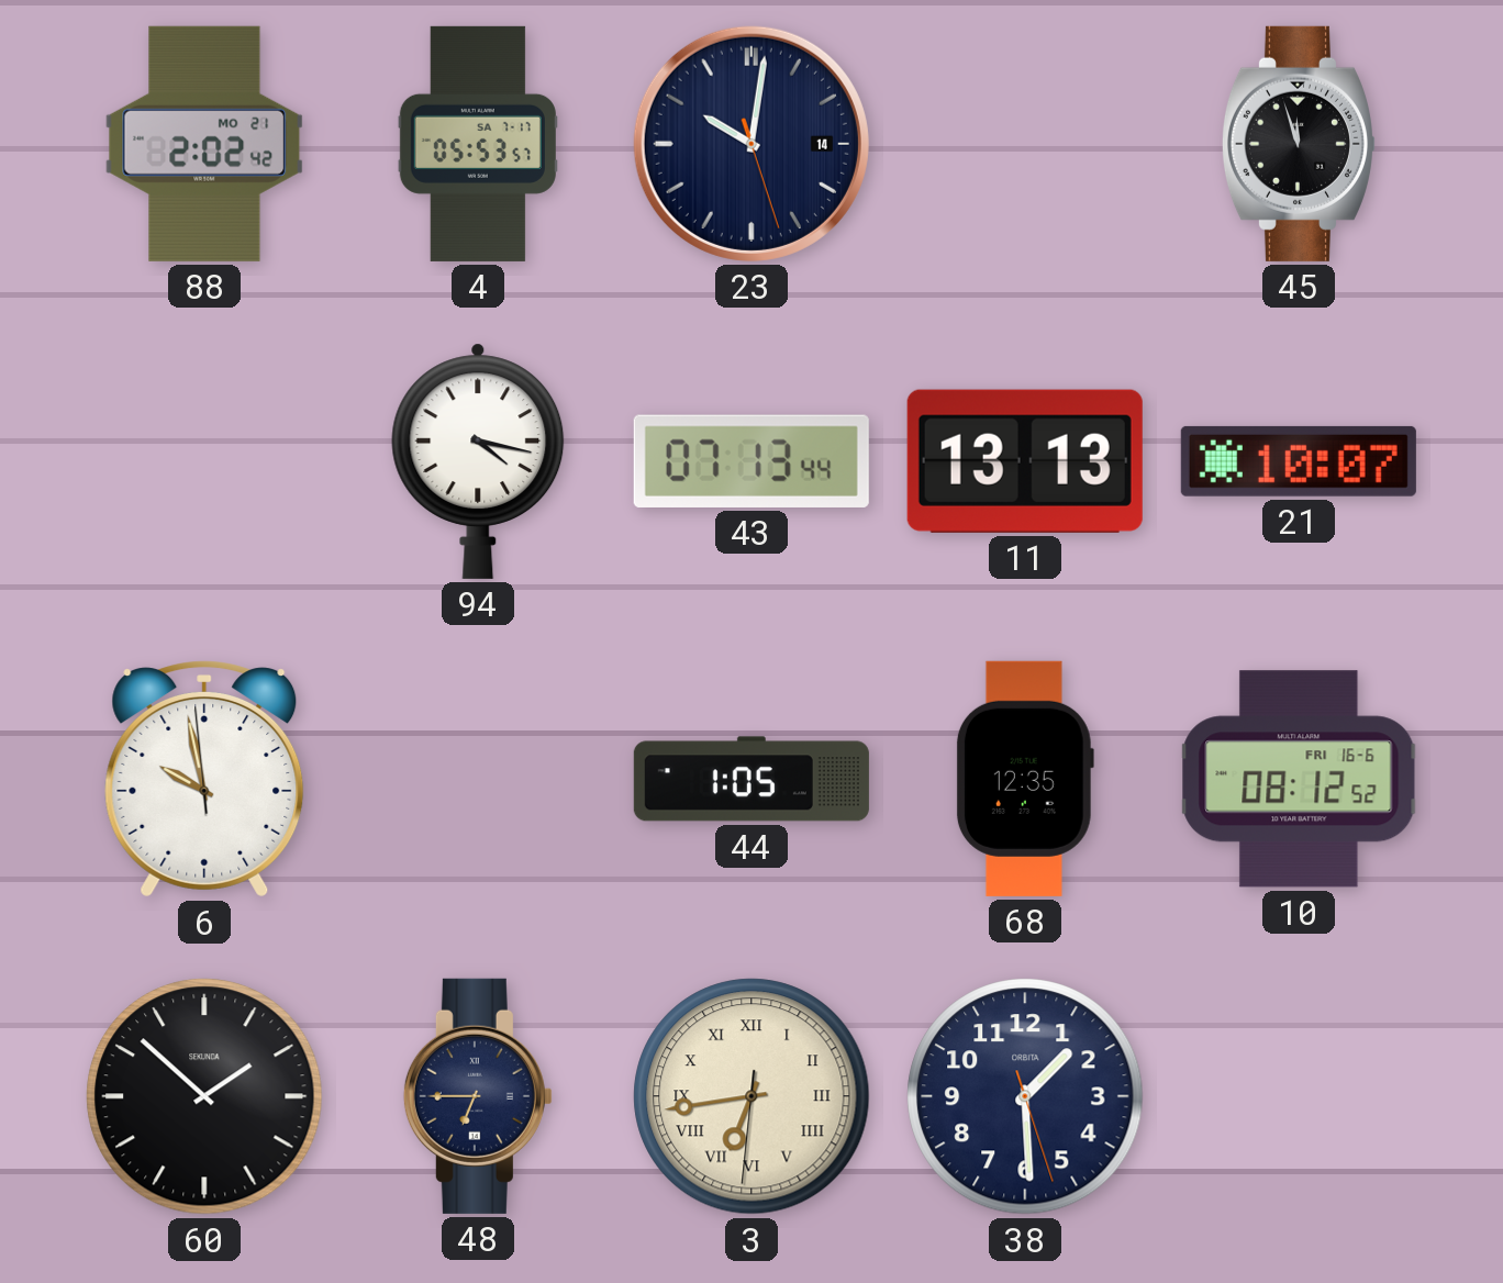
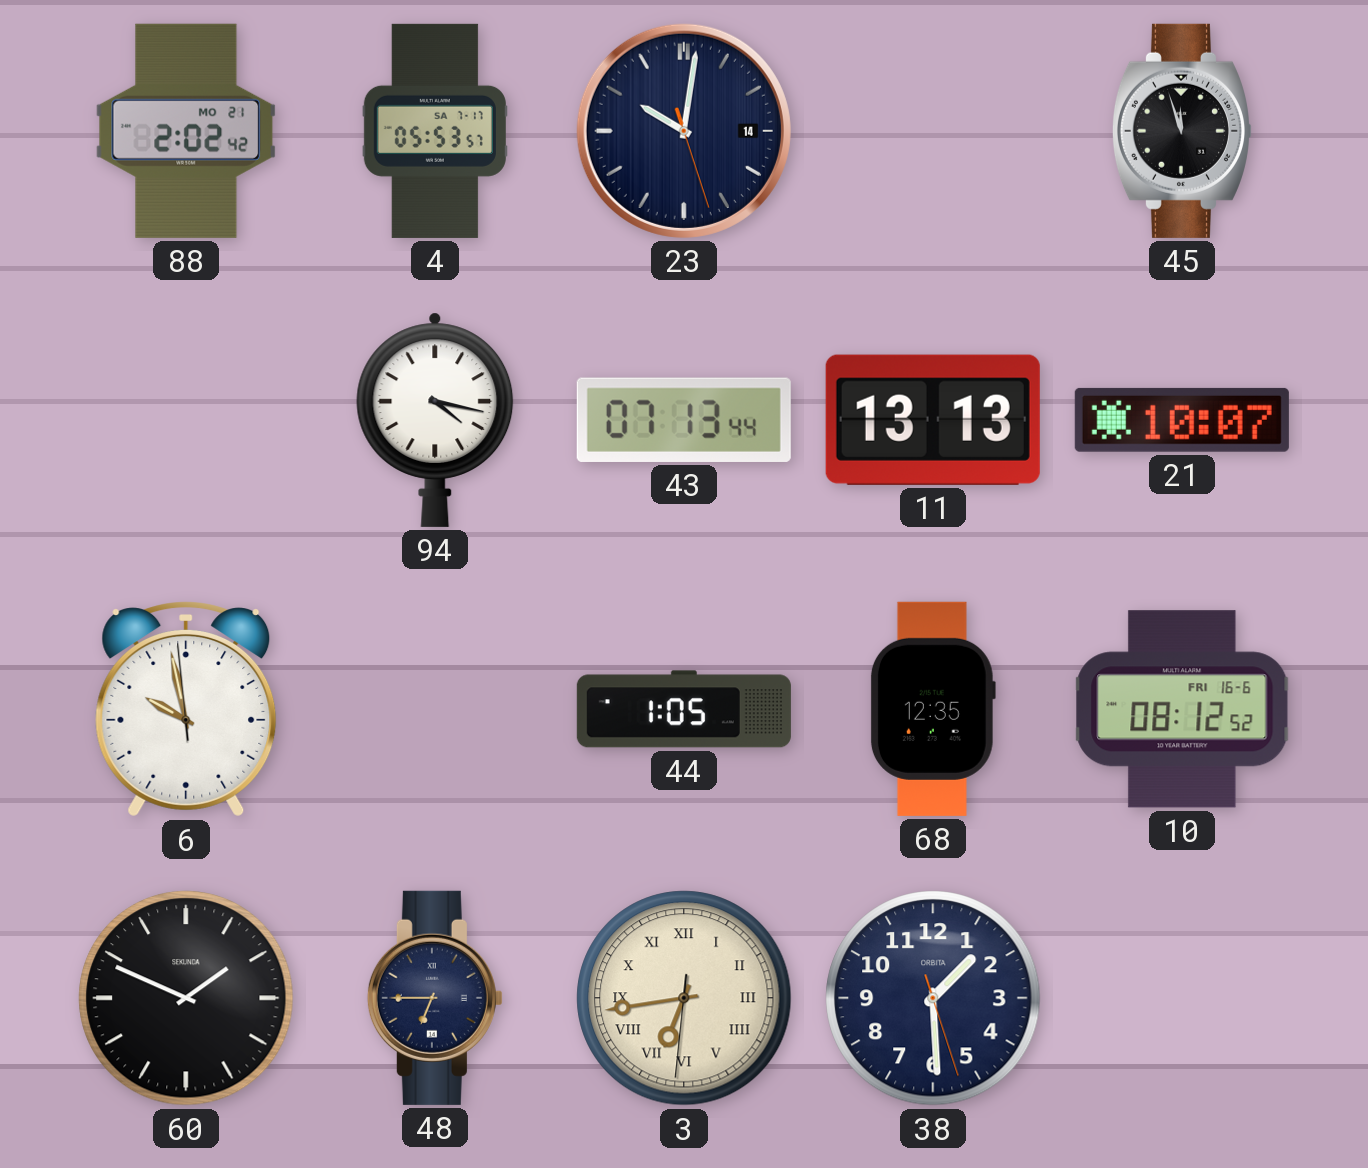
60: 1:52 -> 1:49
